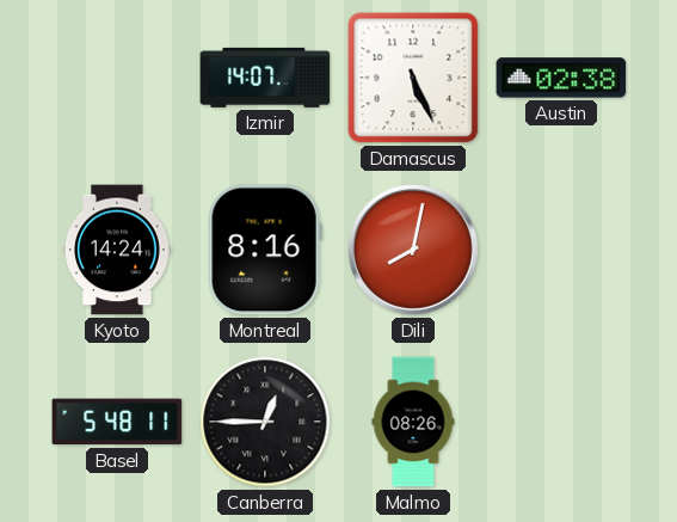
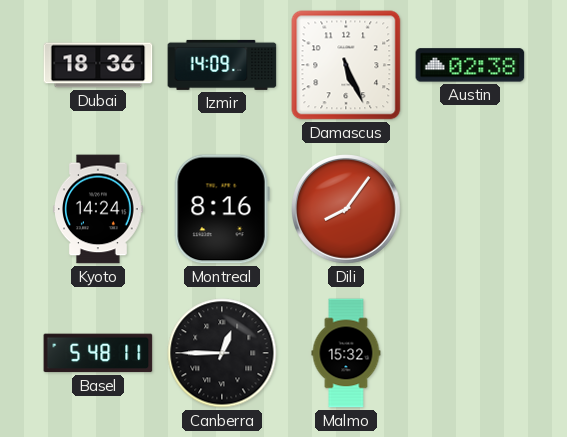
Dubai: none -> 18:36
Izmir: 14:07 -> 14:09
Dili: 8:02 -> 8:06
Malmo: 08:26 -> 15:32
